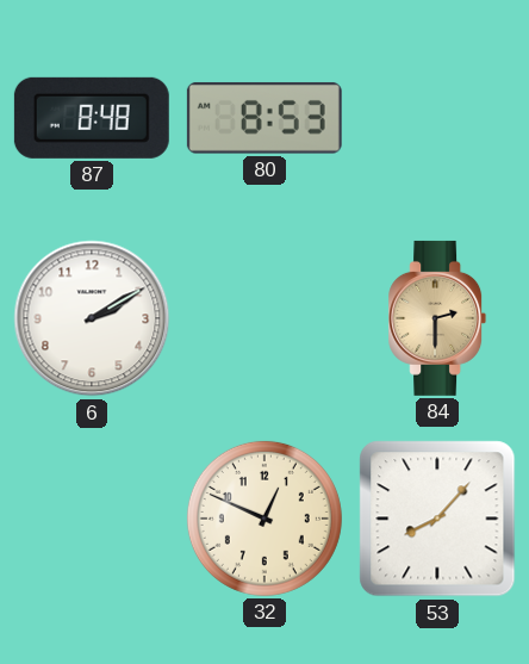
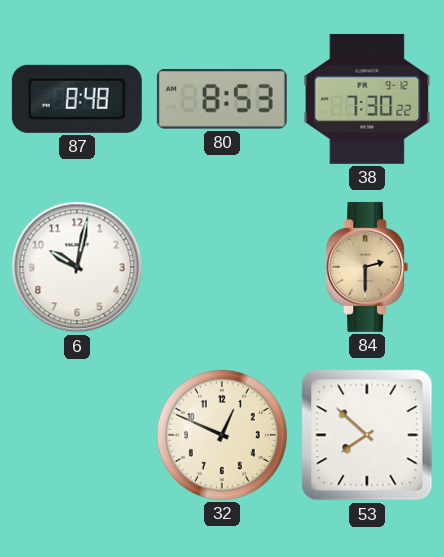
38: none -> 7:30
6: 2:10 -> 10:02
53: 8:07 -> 7:52
